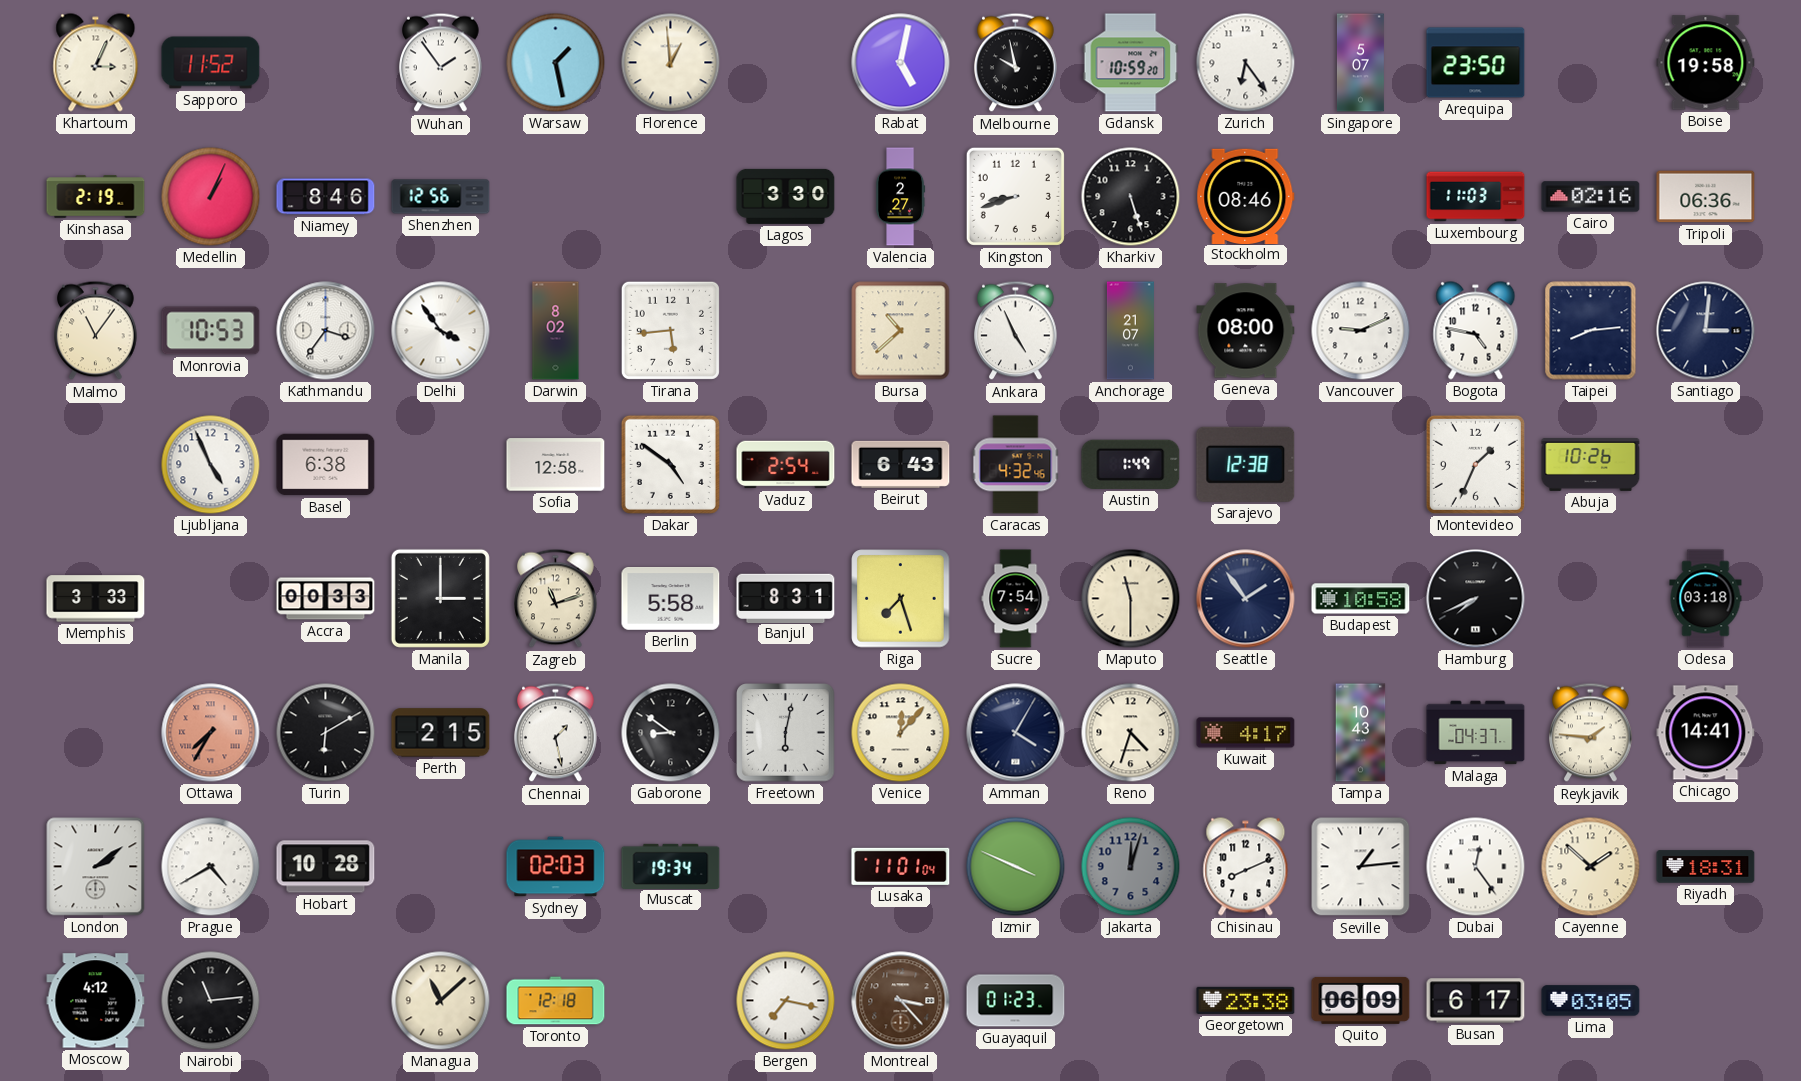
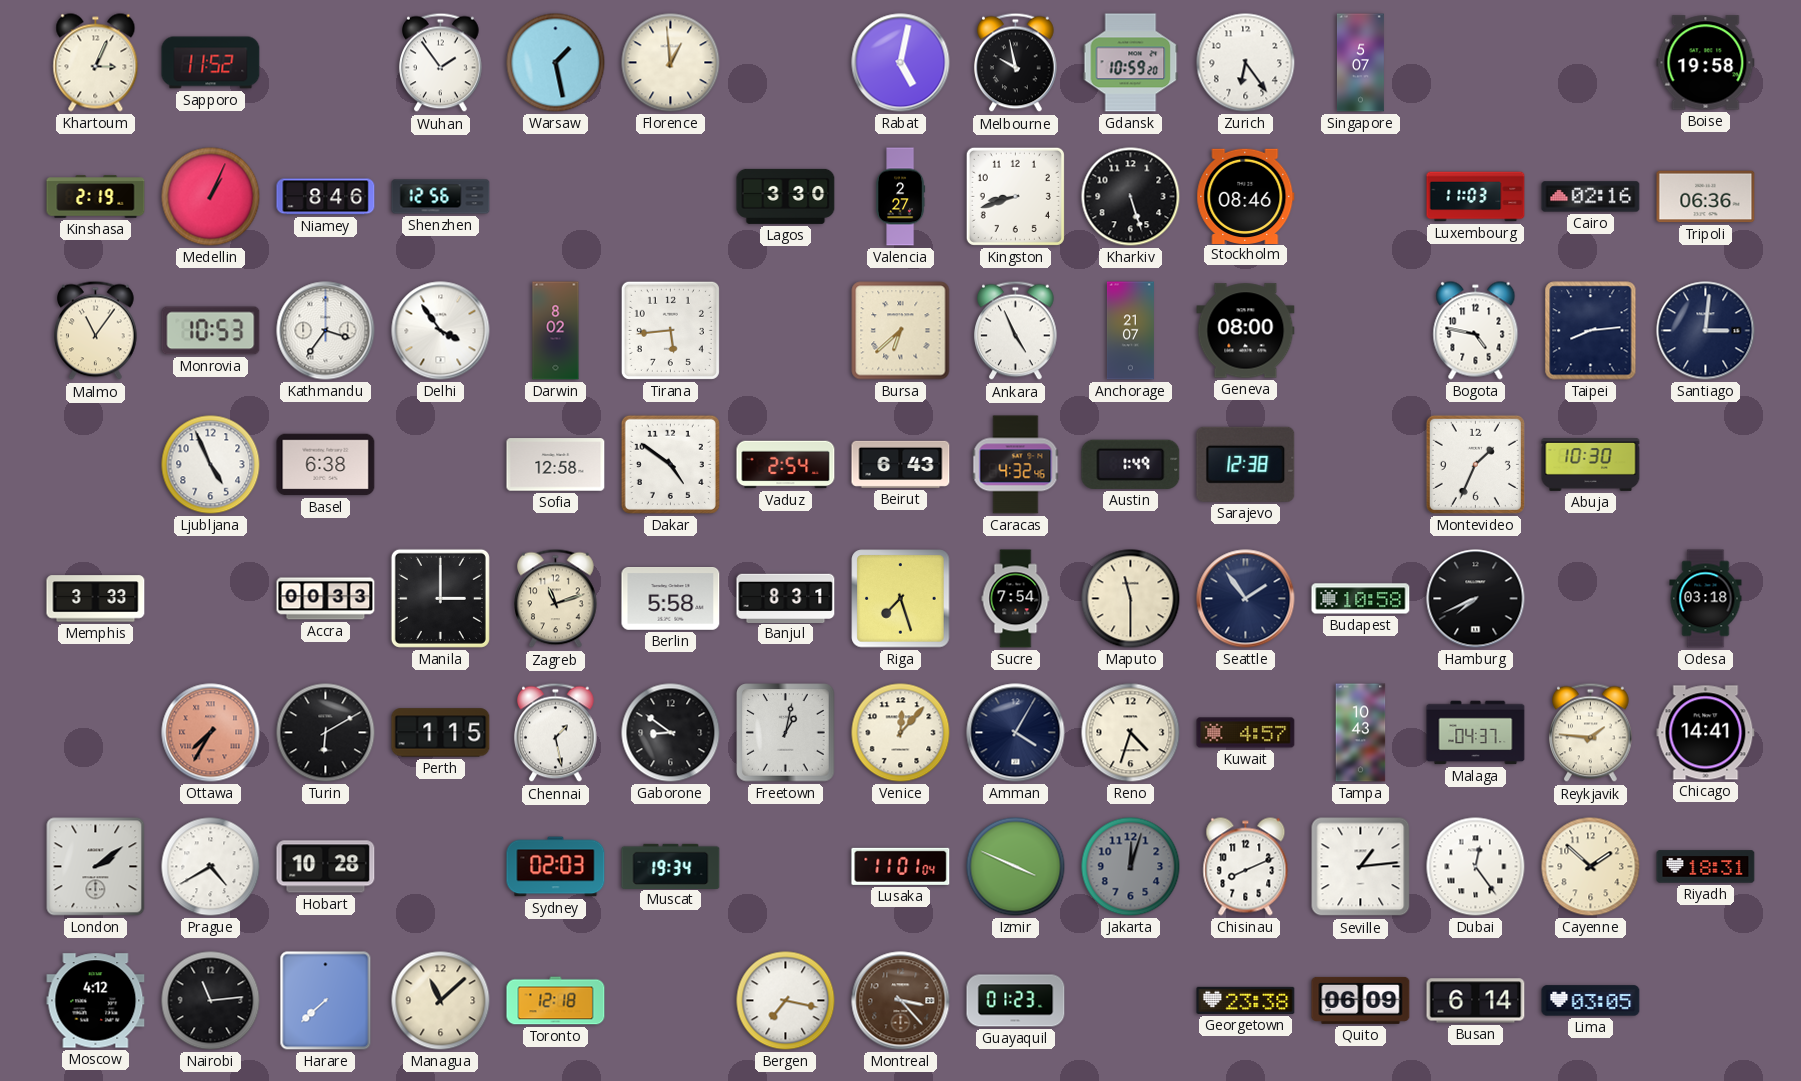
Arequipa: 23:50 -> none
Bursa: 10:38 -> 6:38
Vancouver: 9:11 -> none
Abuja: 10:26 -> 10:30
Perth: 2:15 -> 1:15
Freetown: 6:02 -> 1:02
Kuwait: 4:17 -> 4:57
Harare: none -> 7:38
Busan: 6:17 -> 6:14
